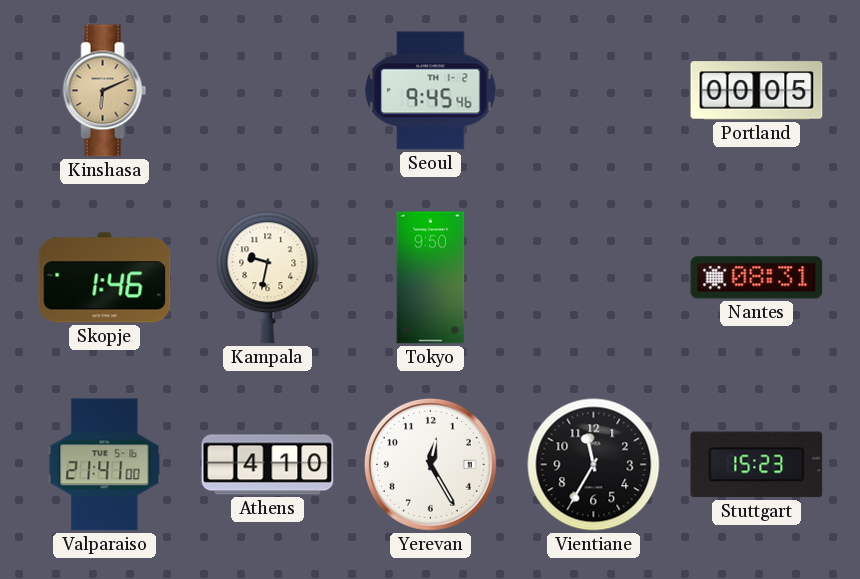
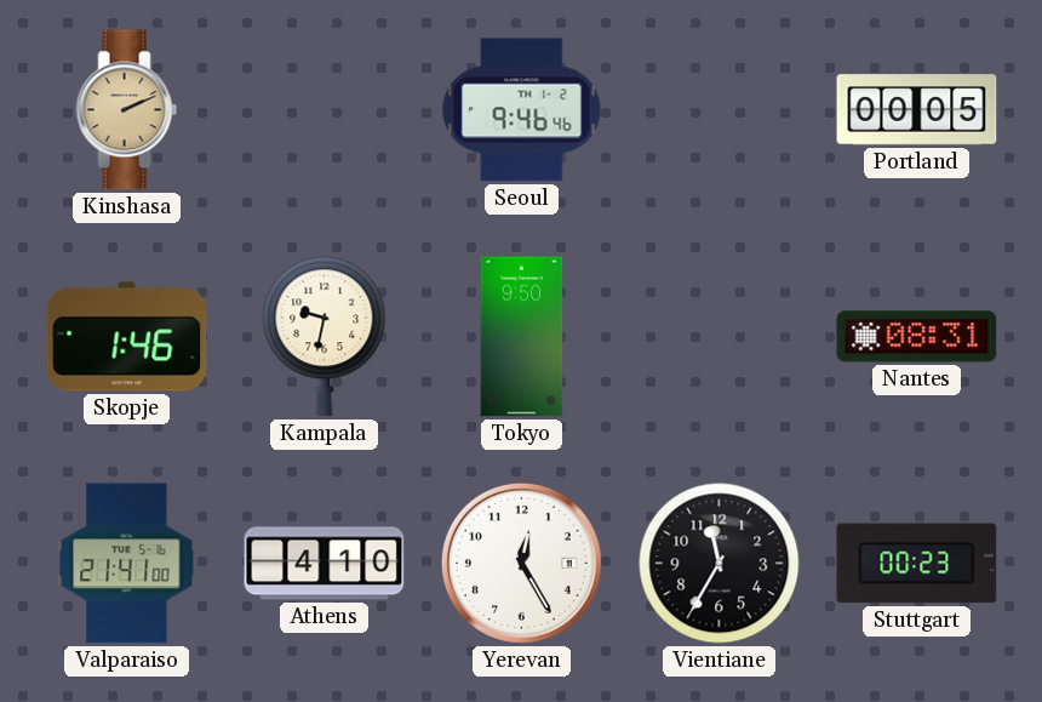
Kinshasa: 6:11 -> 2:11
Seoul: 9:45 -> 9:46
Stuttgart: 15:23 -> 00:23
